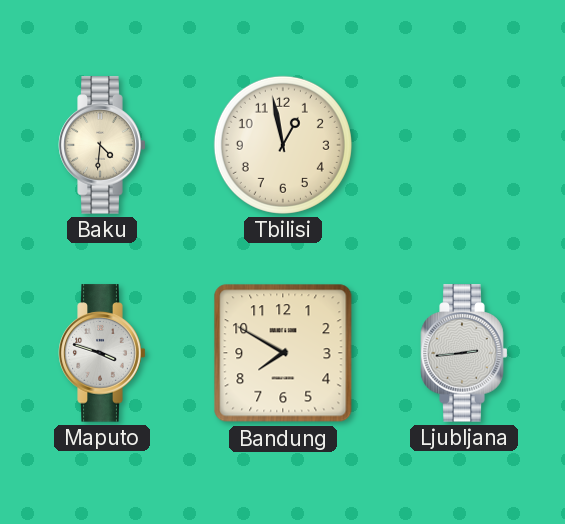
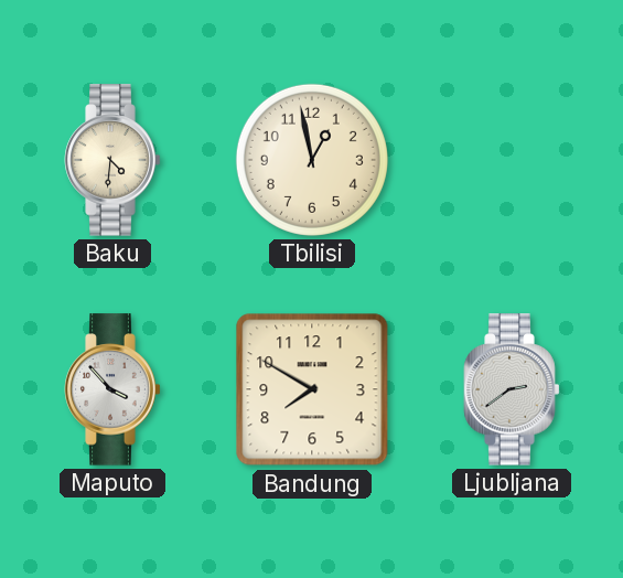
Maputo: 3:48 -> 3:53
Ljubljana: 2:44 -> 2:39
